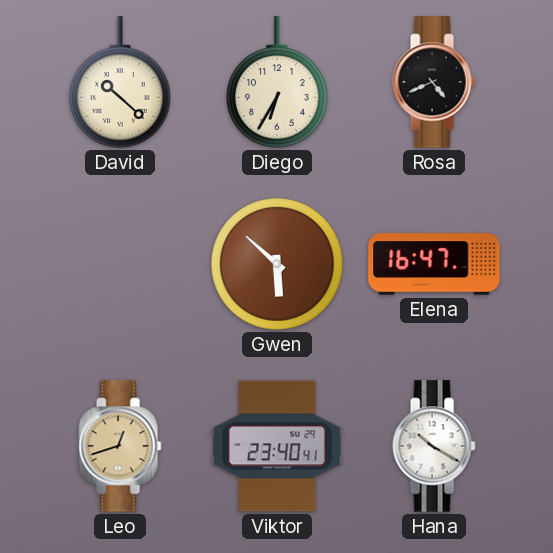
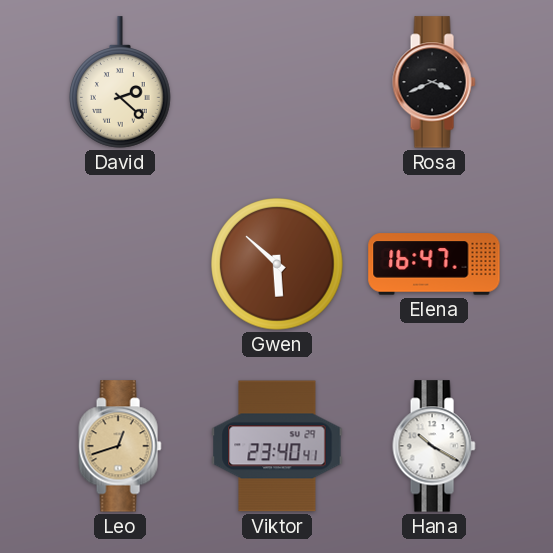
David: 10:22 -> 2:22
Diego: 6:35 -> none
Rosa: 4:41 -> 3:41
